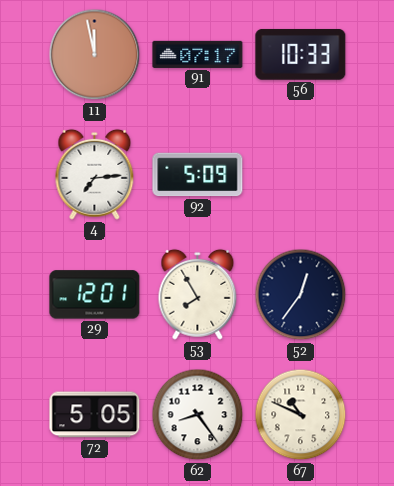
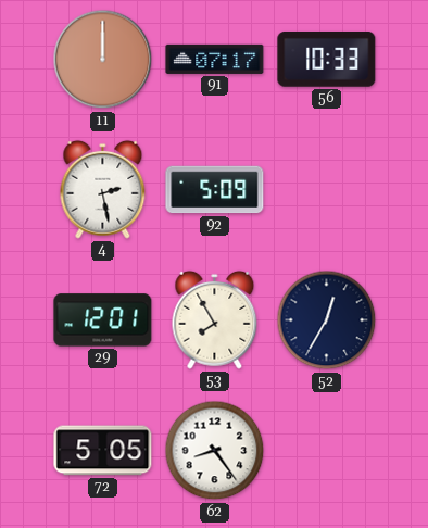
11: 11:58 -> 12:00
4: 7:14 -> 2:28
52: 12:36 -> 12:35
67: 10:49 -> none
